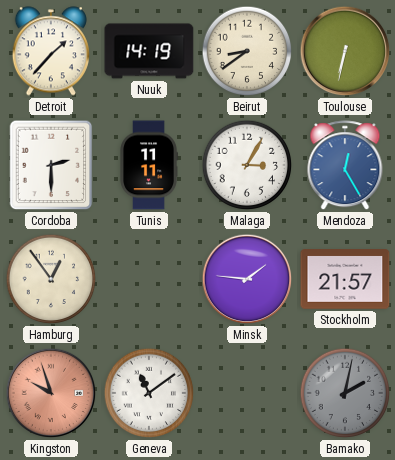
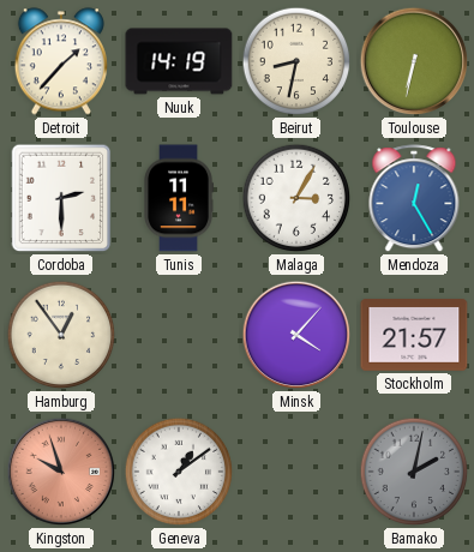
Beirut: 8:39 -> 8:32
Minsk: 1:46 -> 4:07
Geneva: 11:09 -> 1:09
